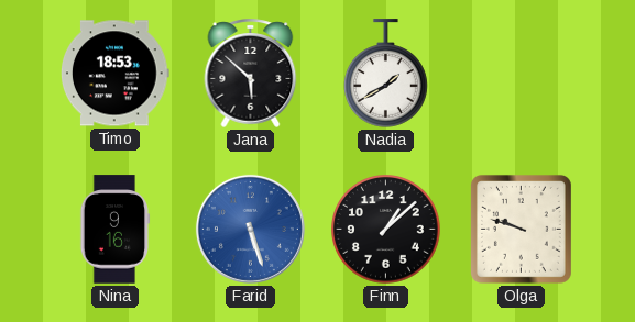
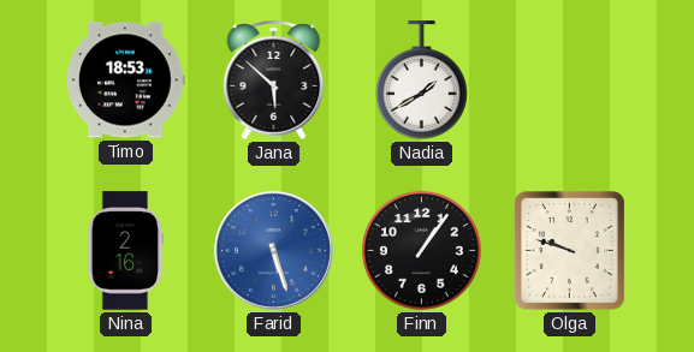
Nina: 9:16 -> 2:16
Finn: 1:08 -> 1:06
